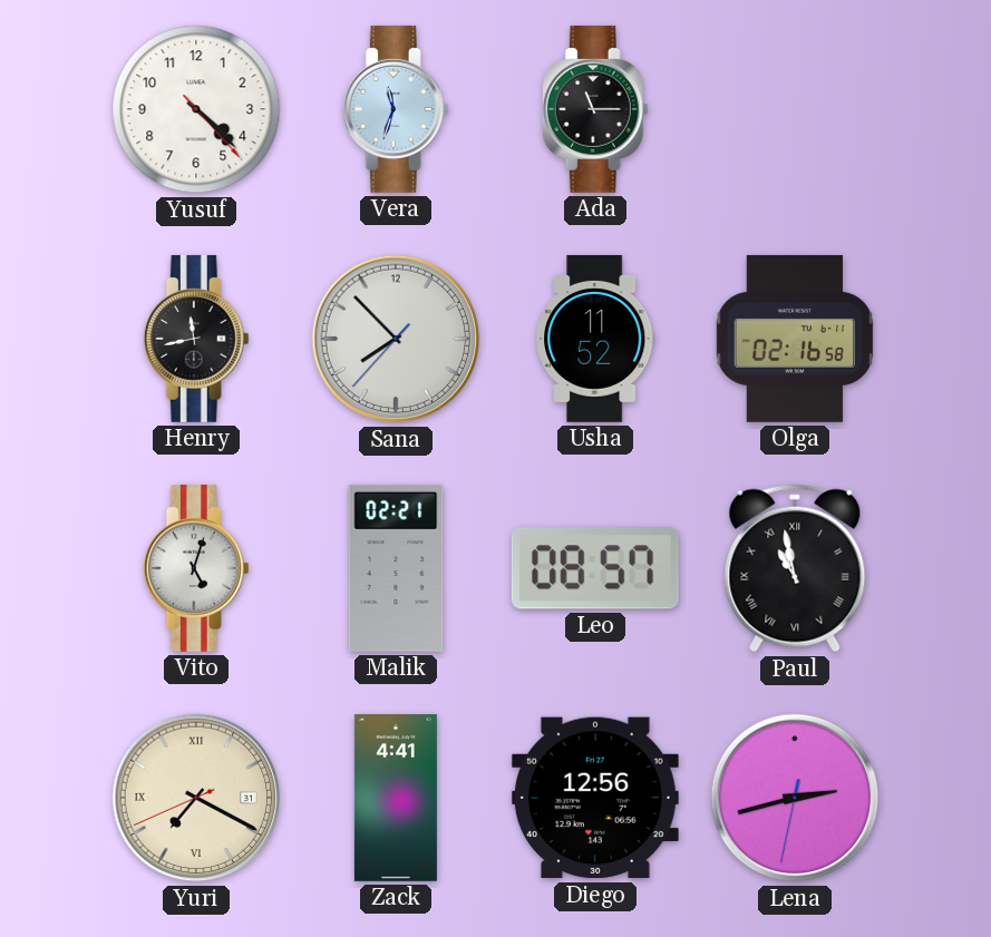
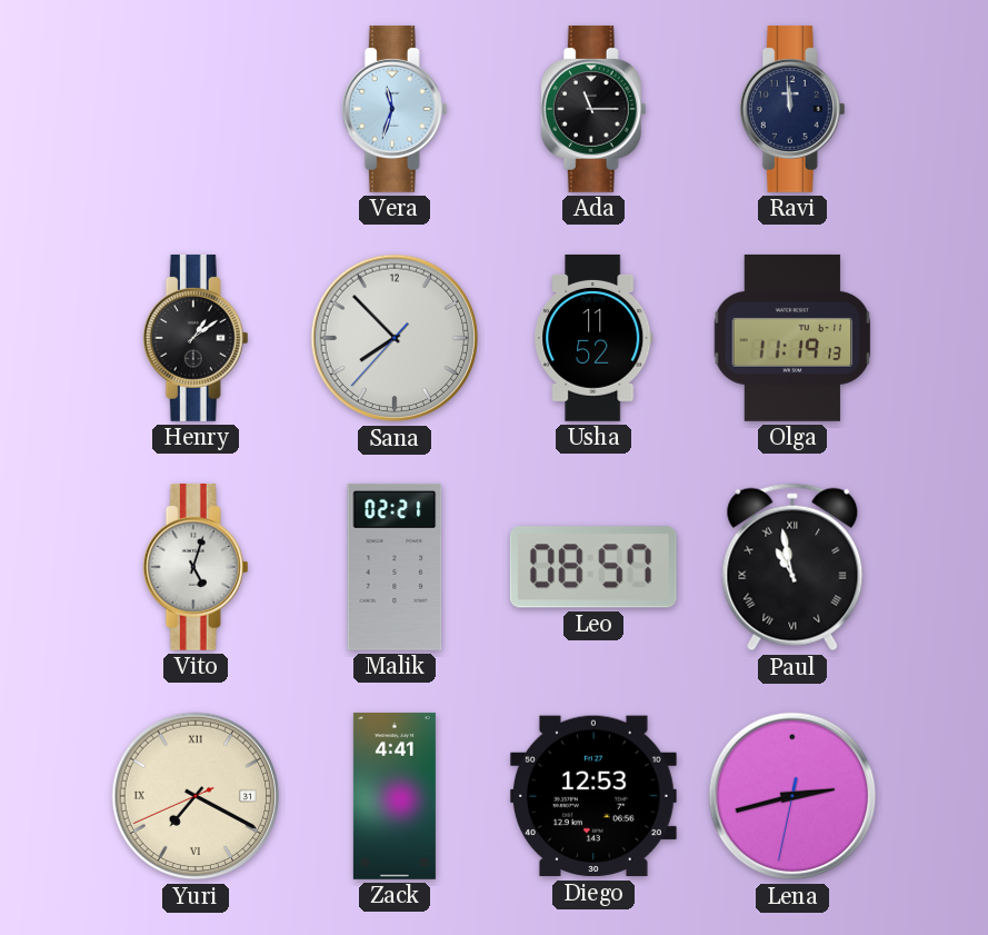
Yusuf: 4:22 -> none
Ravi: none -> 11:59
Henry: 11:43 -> 1:09
Olga: 02:16 -> 11:19
Diego: 12:56 -> 12:53
